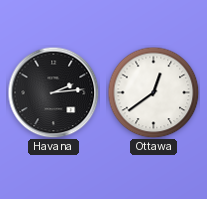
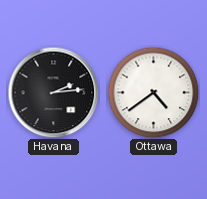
Ottawa: 12:39 -> 4:39
